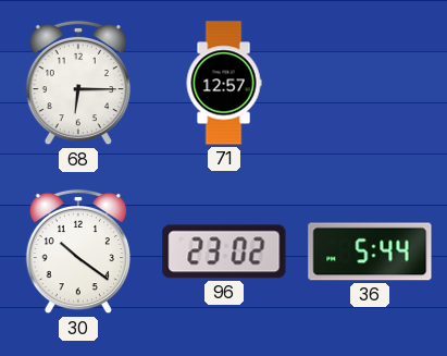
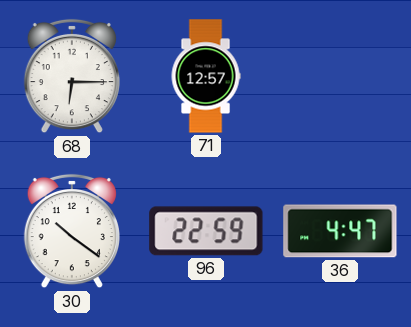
96: 23:02 -> 22:59
36: 5:44 -> 4:47
